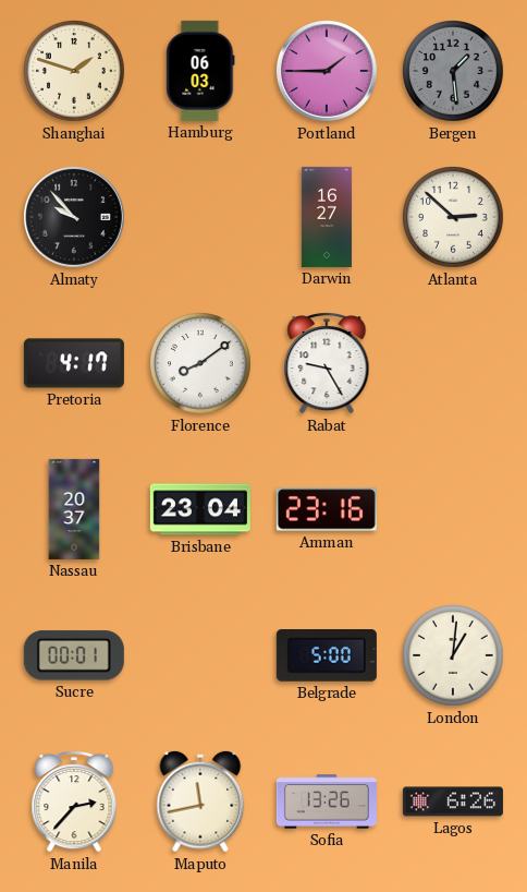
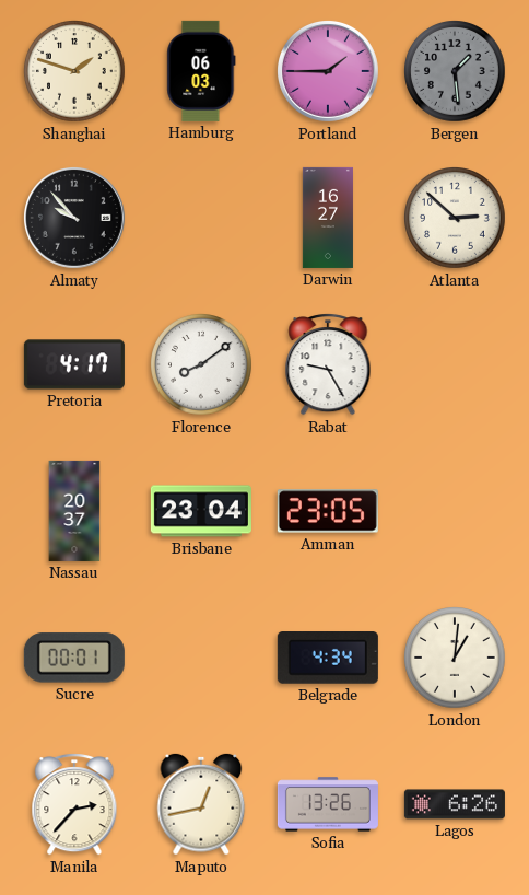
Amman: 23:16 -> 23:05
Belgrade: 5:00 -> 4:34
Maputo: 11:43 -> 12:43
